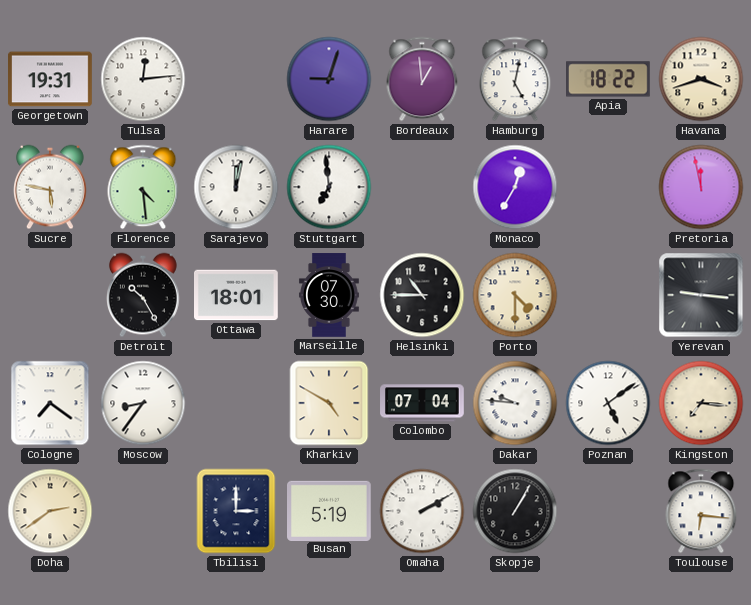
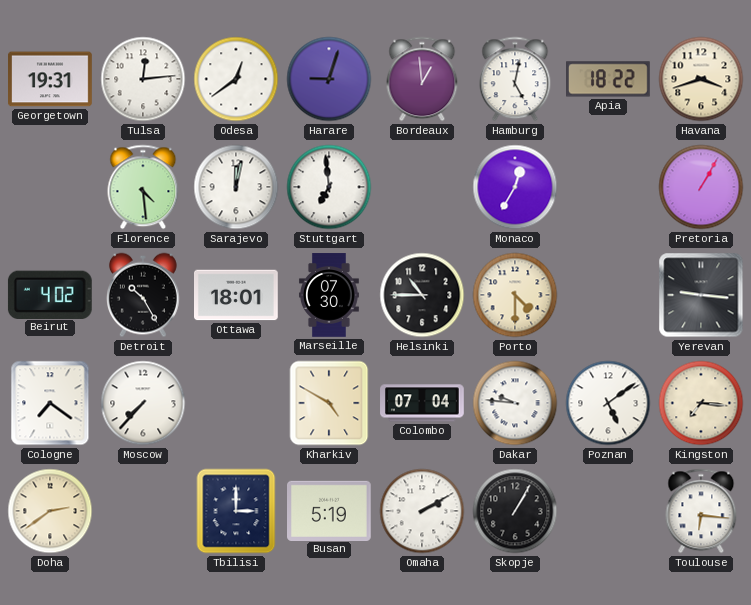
Odesa: none -> 12:39
Sucre: 5:47 -> none
Pretoria: 11:58 -> 1:05
Beirut: none -> 4:02
Moscow: 8:36 -> 7:37
